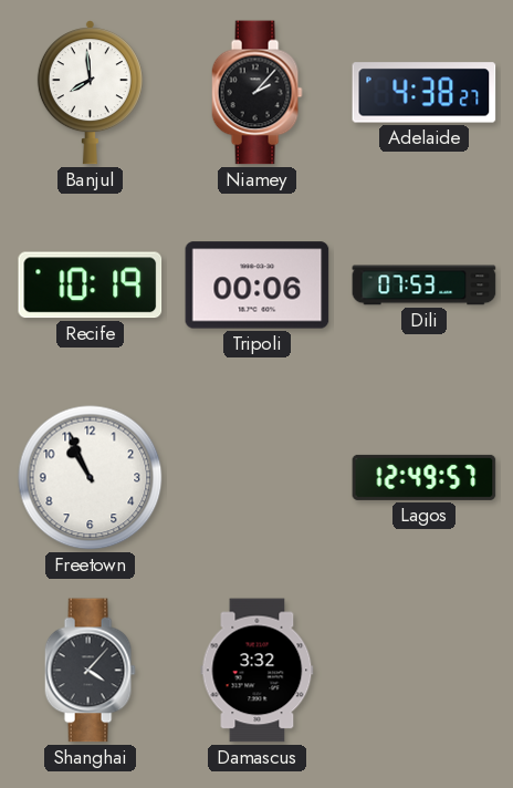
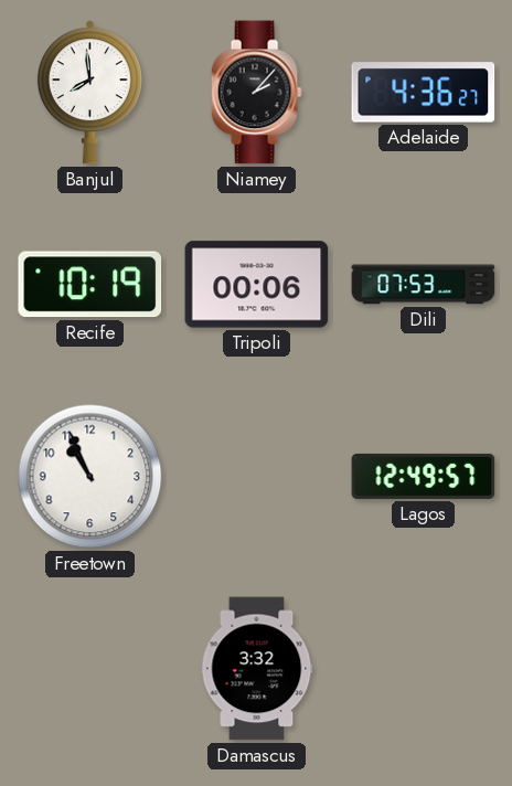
Adelaide: 4:38 -> 4:36
Shanghai: 4:07 -> none
